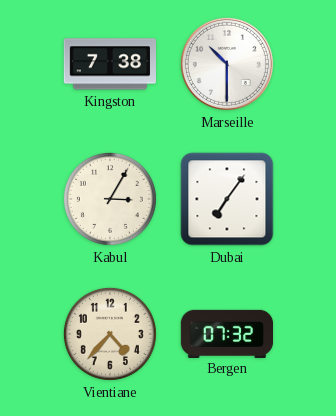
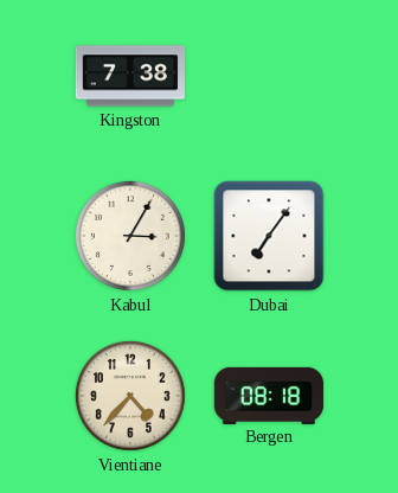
Marseille: 10:30 -> none
Bergen: 07:32 -> 08:18
